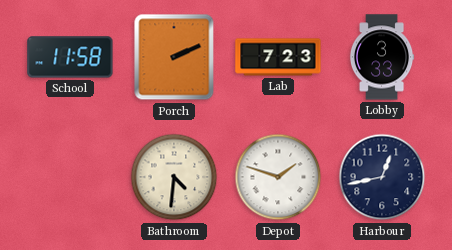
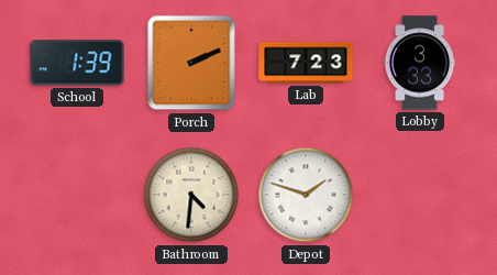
School: 11:58 -> 1:39
Harbour: 12:43 -> none
